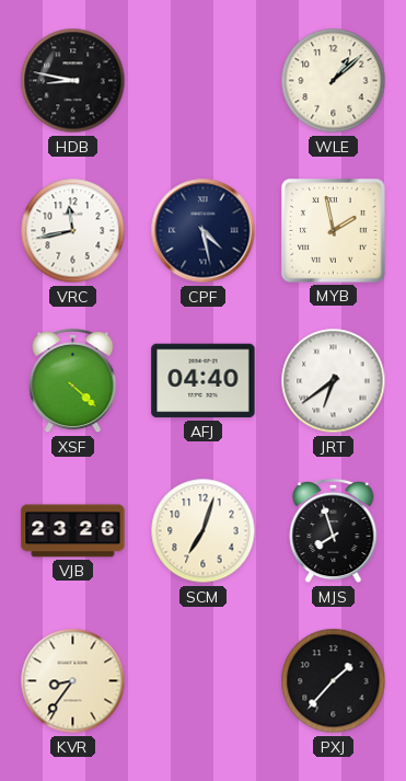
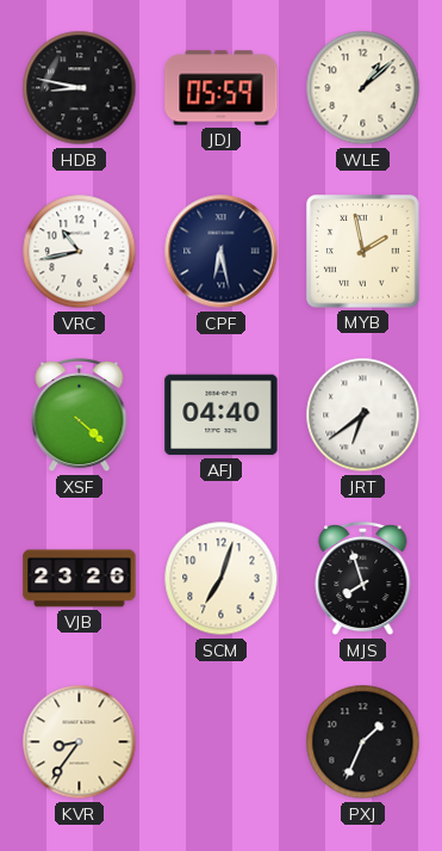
JDJ: none -> 05:59
VRC: 11:43 -> 10:43
CPF: 4:28 -> 6:28
PXJ: 1:37 -> 1:34
